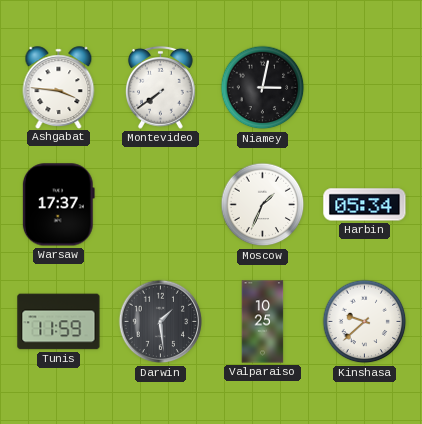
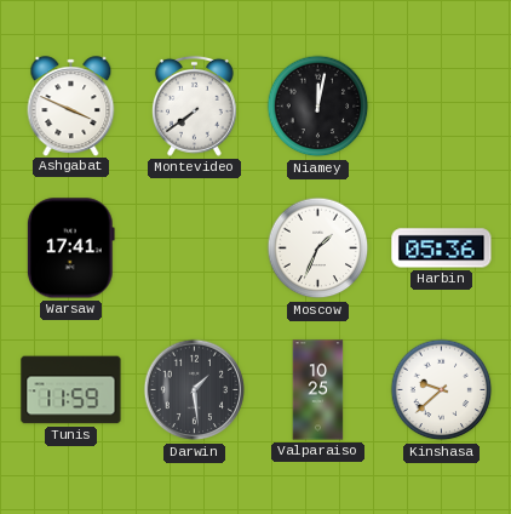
Ashgabat: 3:46 -> 3:49
Niamey: 3:02 -> 12:02
Warsaw: 17:37 -> 17:41
Harbin: 05:34 -> 05:36
